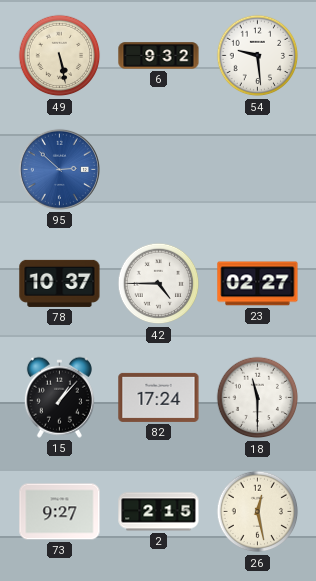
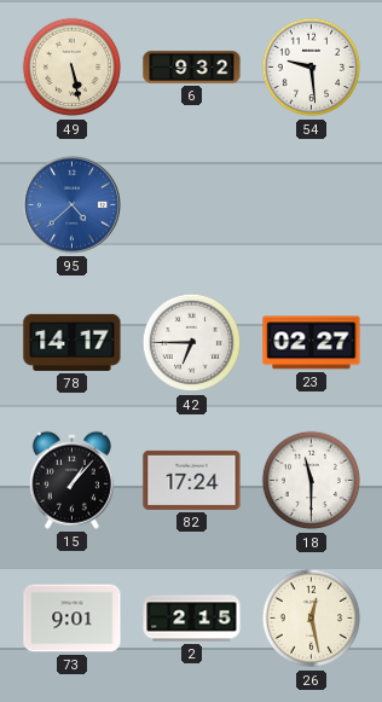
95: 2:52 -> 4:38
78: 10:37 -> 14:17
42: 4:45 -> 6:45
73: 9:27 -> 9:01
